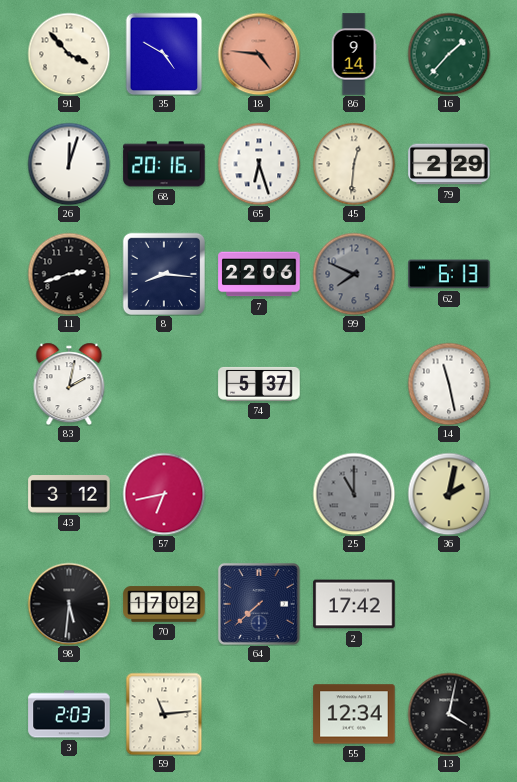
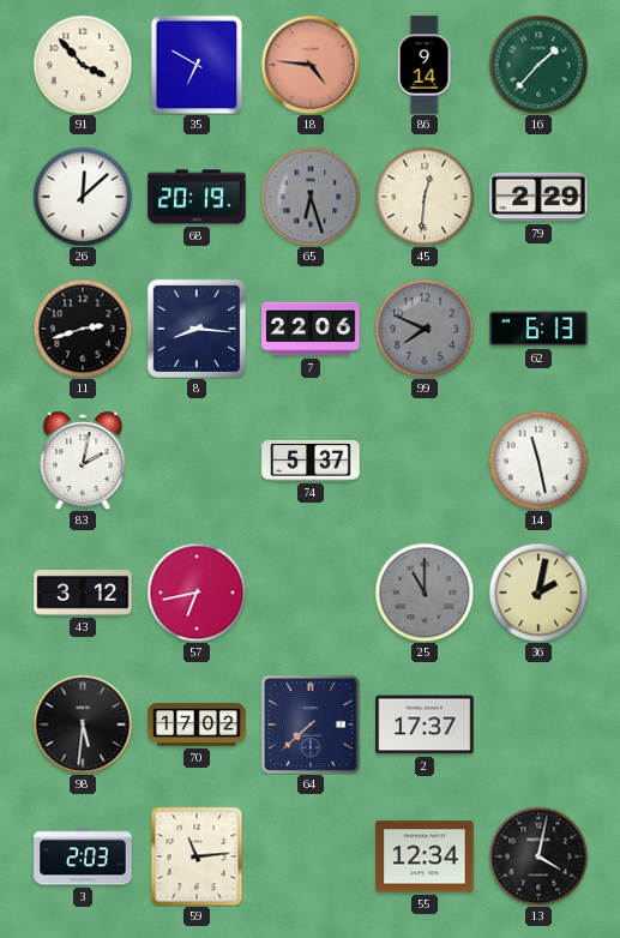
35: 4:50 -> 6:50
26: 12:03 -> 12:08
68: 20:16 -> 20:19
65 dial: white -> grey
2: 17:42 -> 17:37
